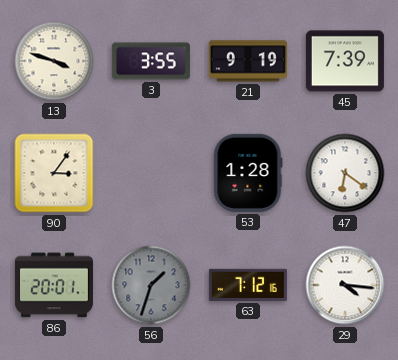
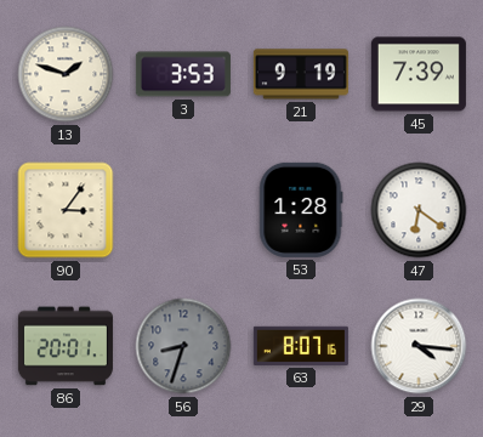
13: 3:48 -> 1:48
3: 3:55 -> 3:53
56: 1:33 -> 8:33
63: 7:12 -> 8:07
